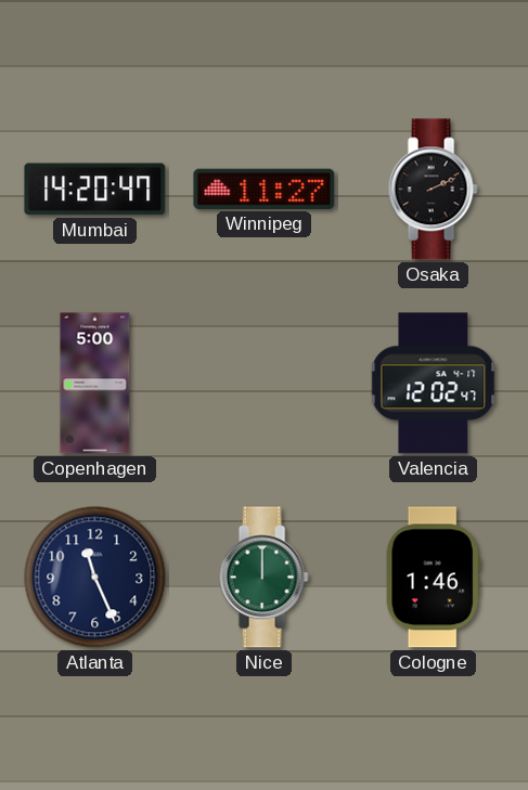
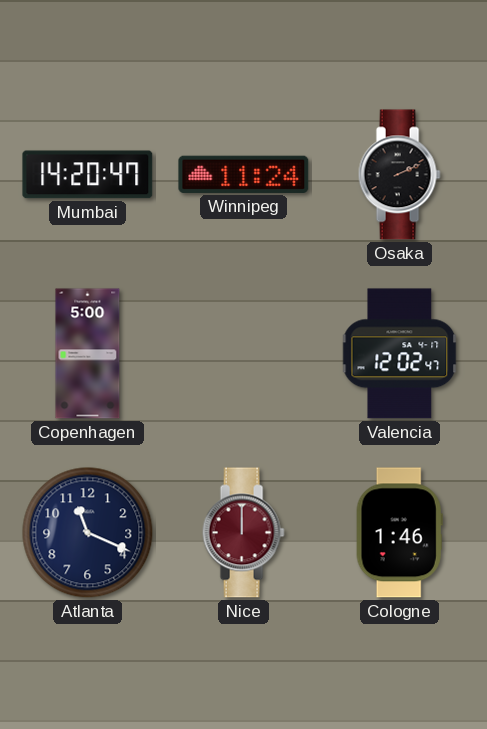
Winnipeg: 11:27 -> 11:24
Atlanta: 11:26 -> 11:19
Nice dial: green -> burgundy
